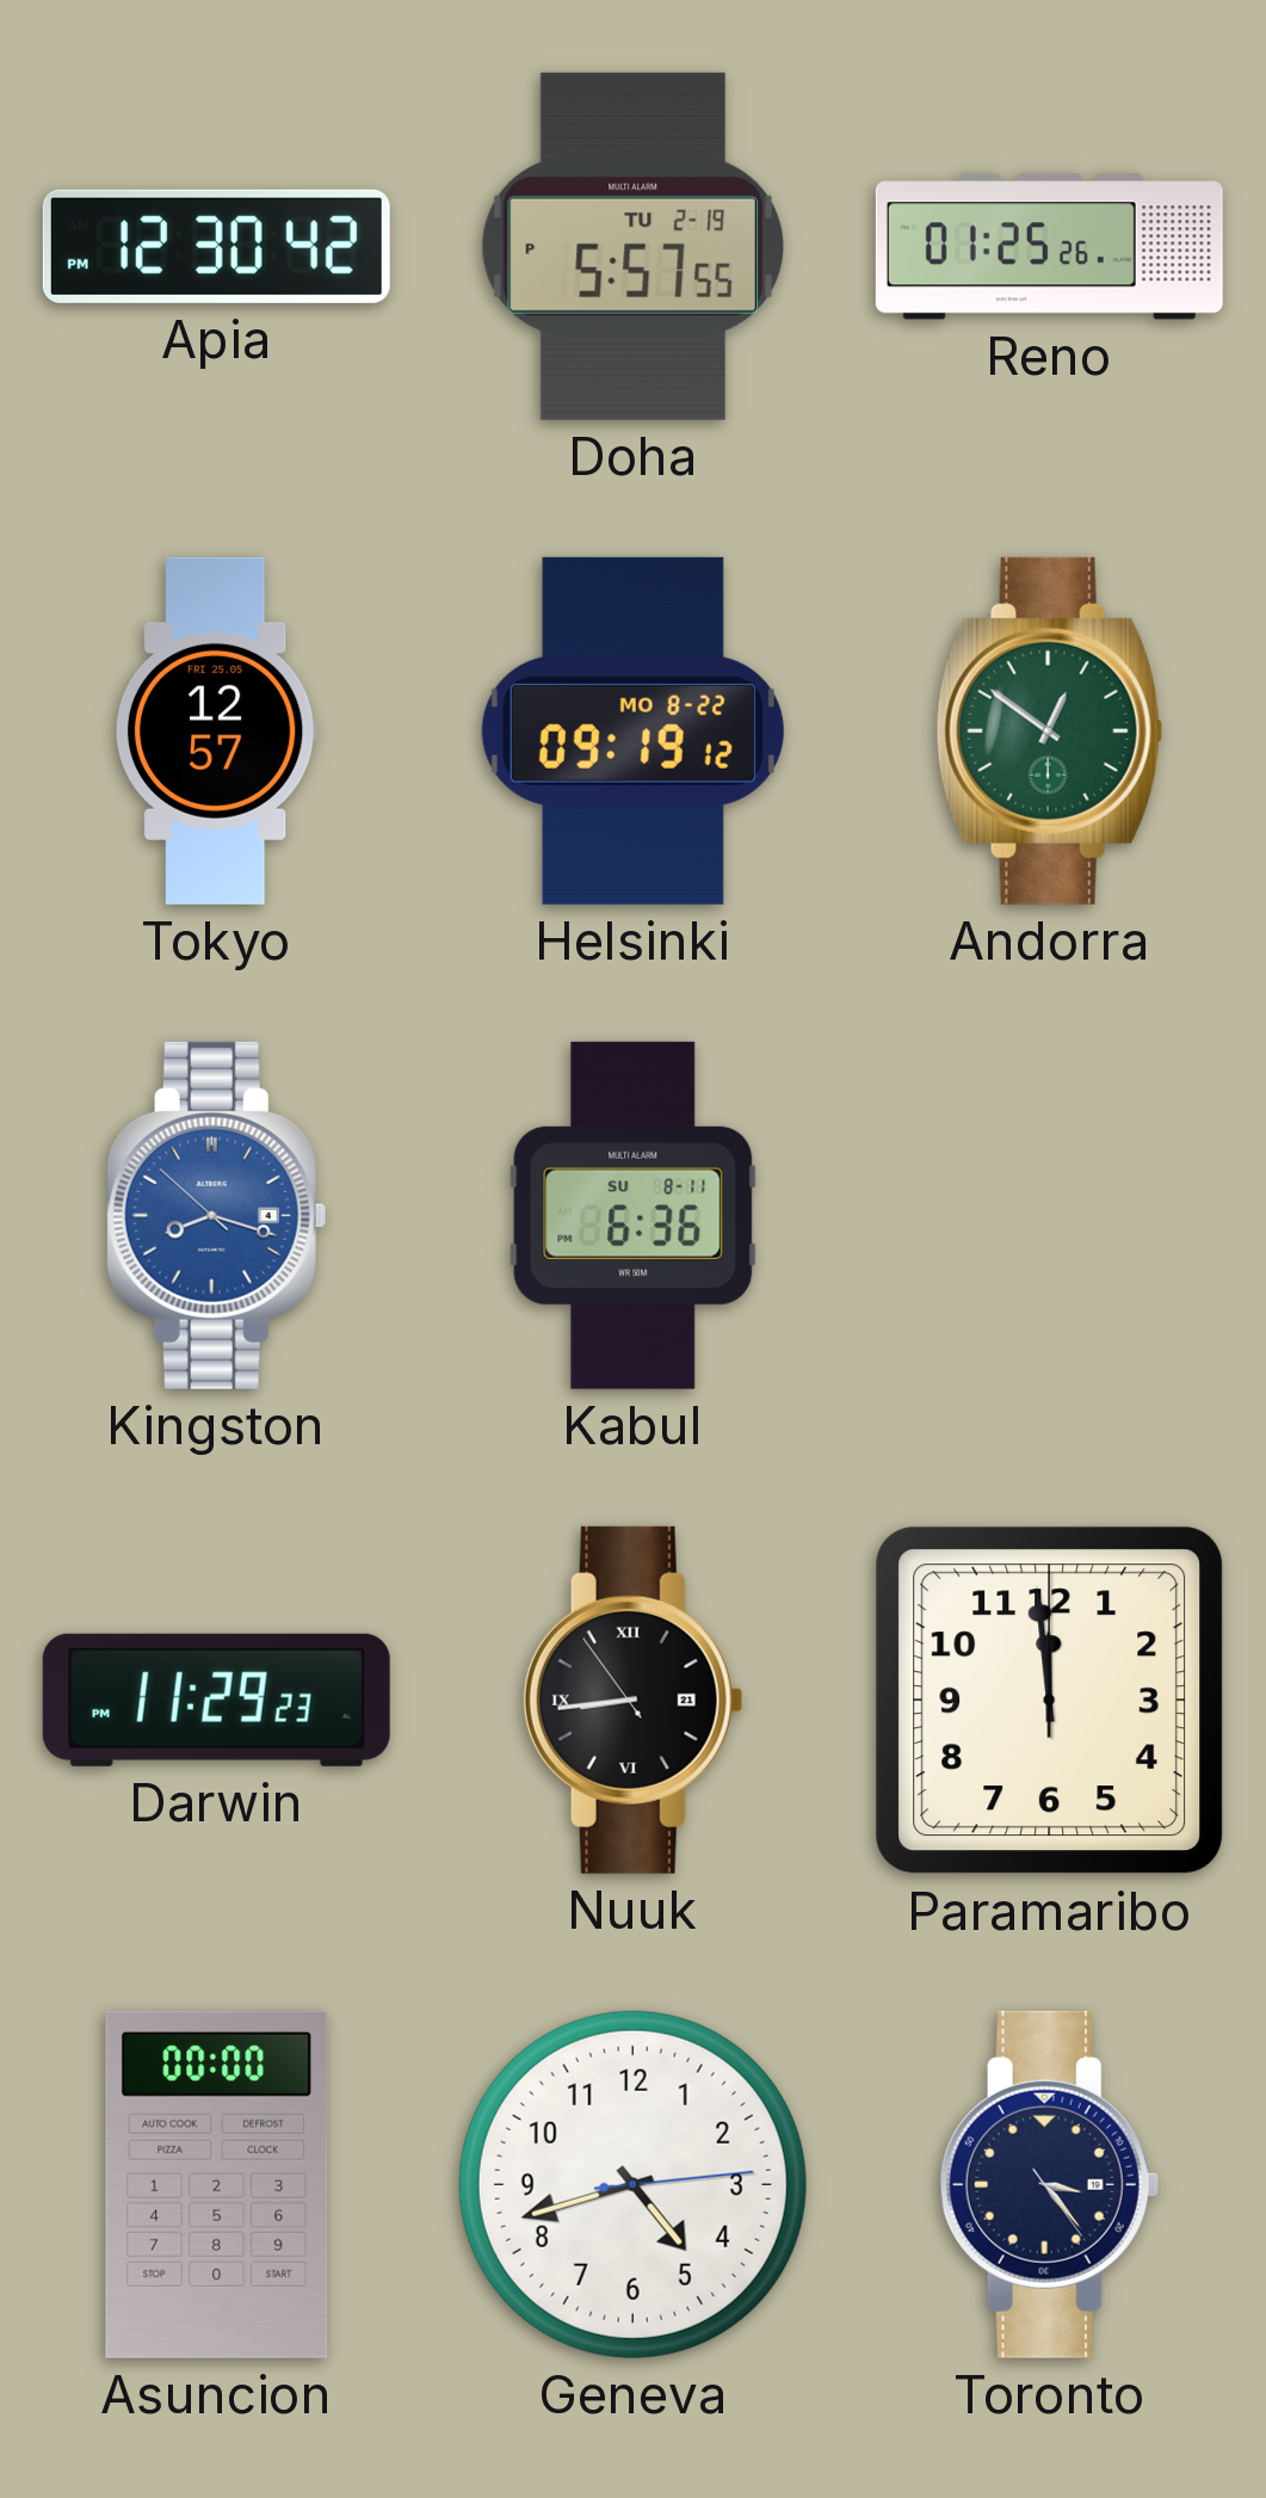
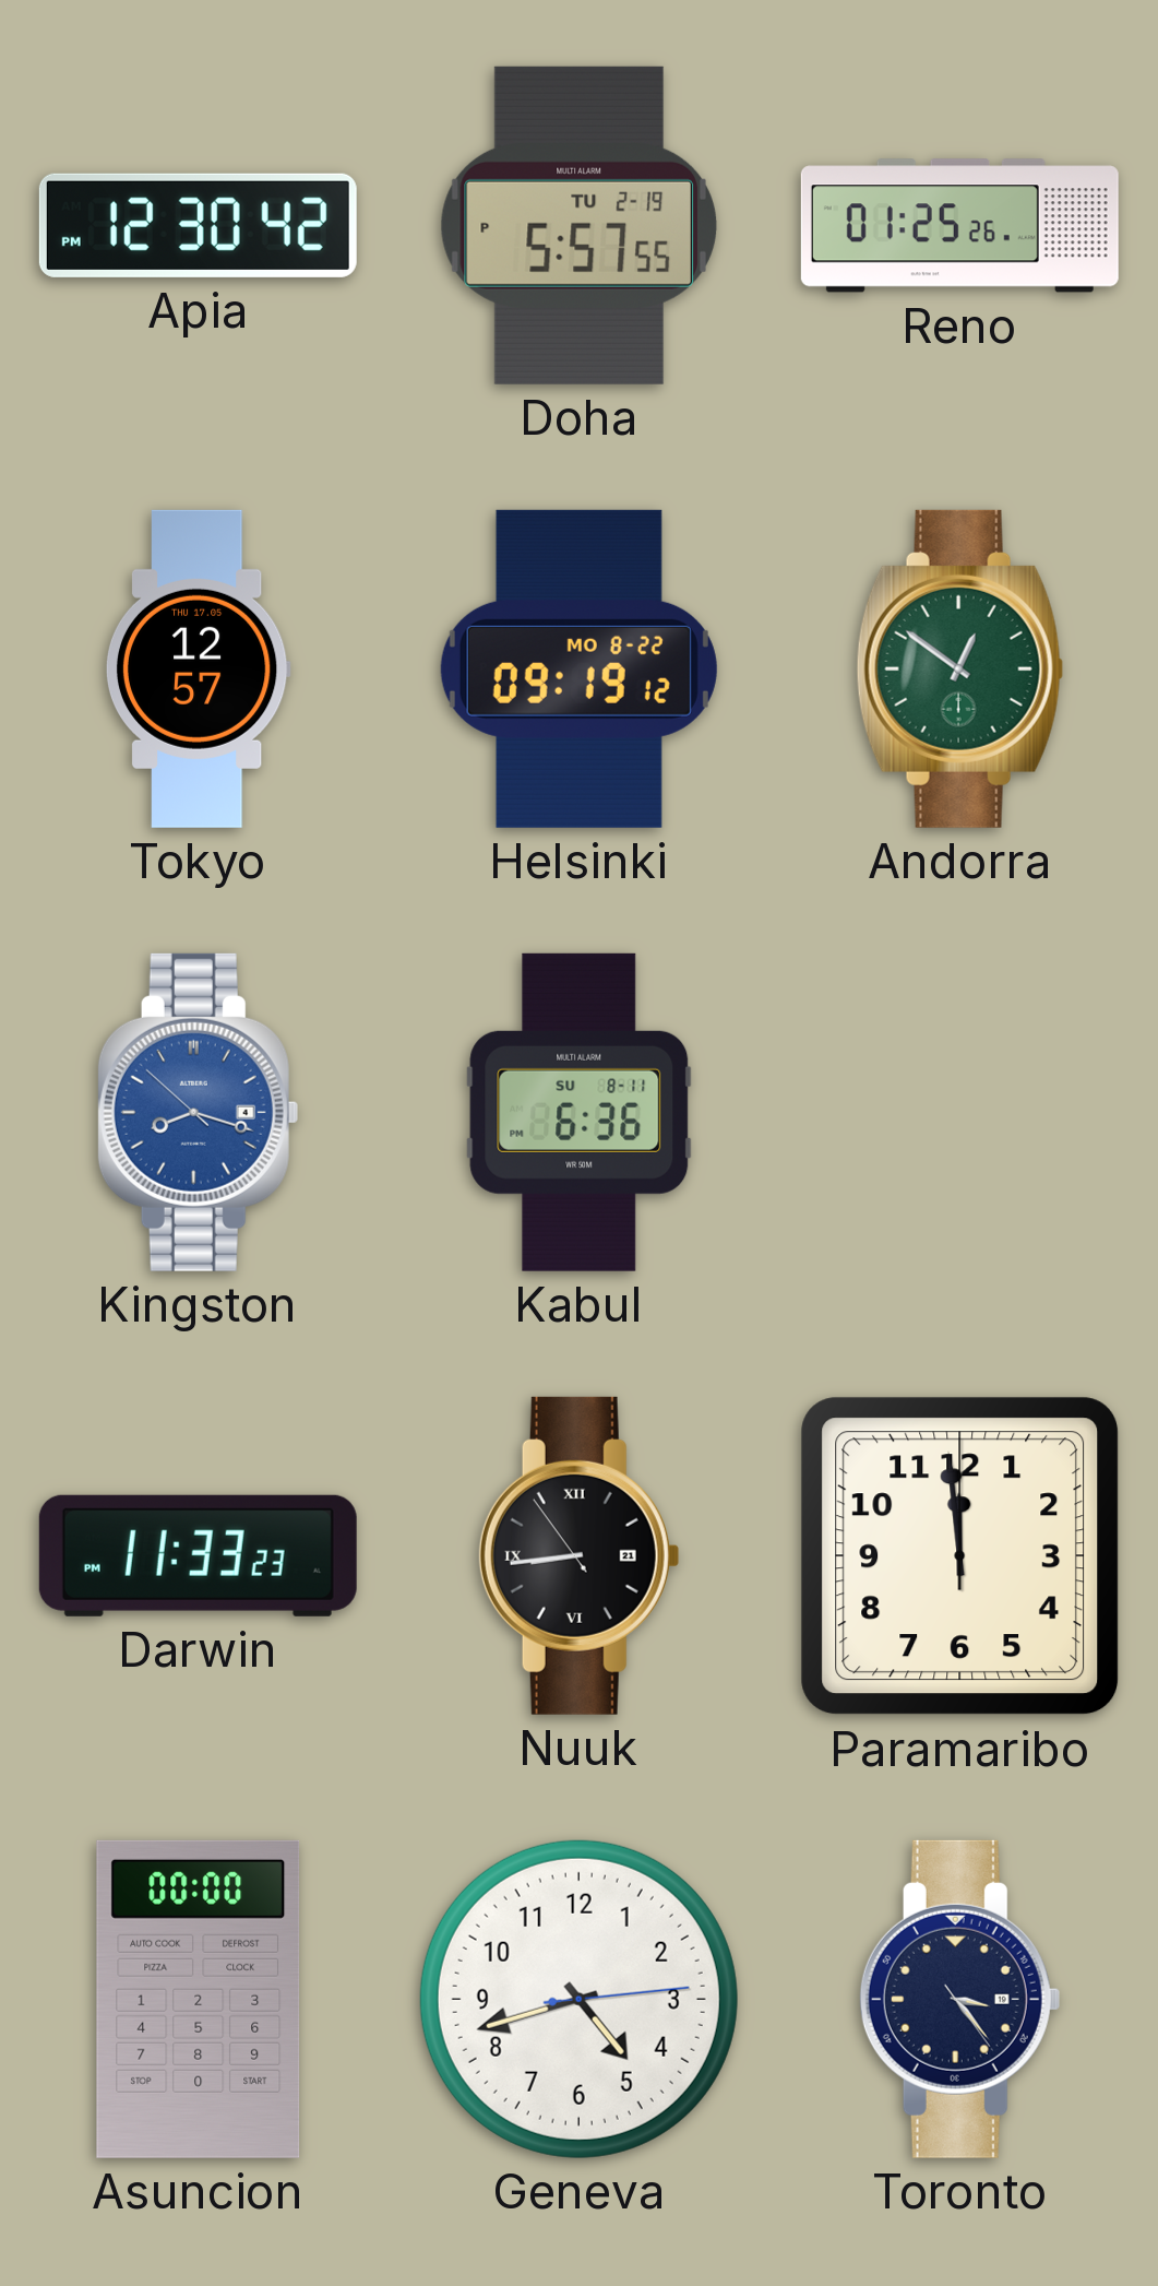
Tokyo date: FRI 25.05 -> THU 17.05
Darwin: 11:29 -> 11:33
